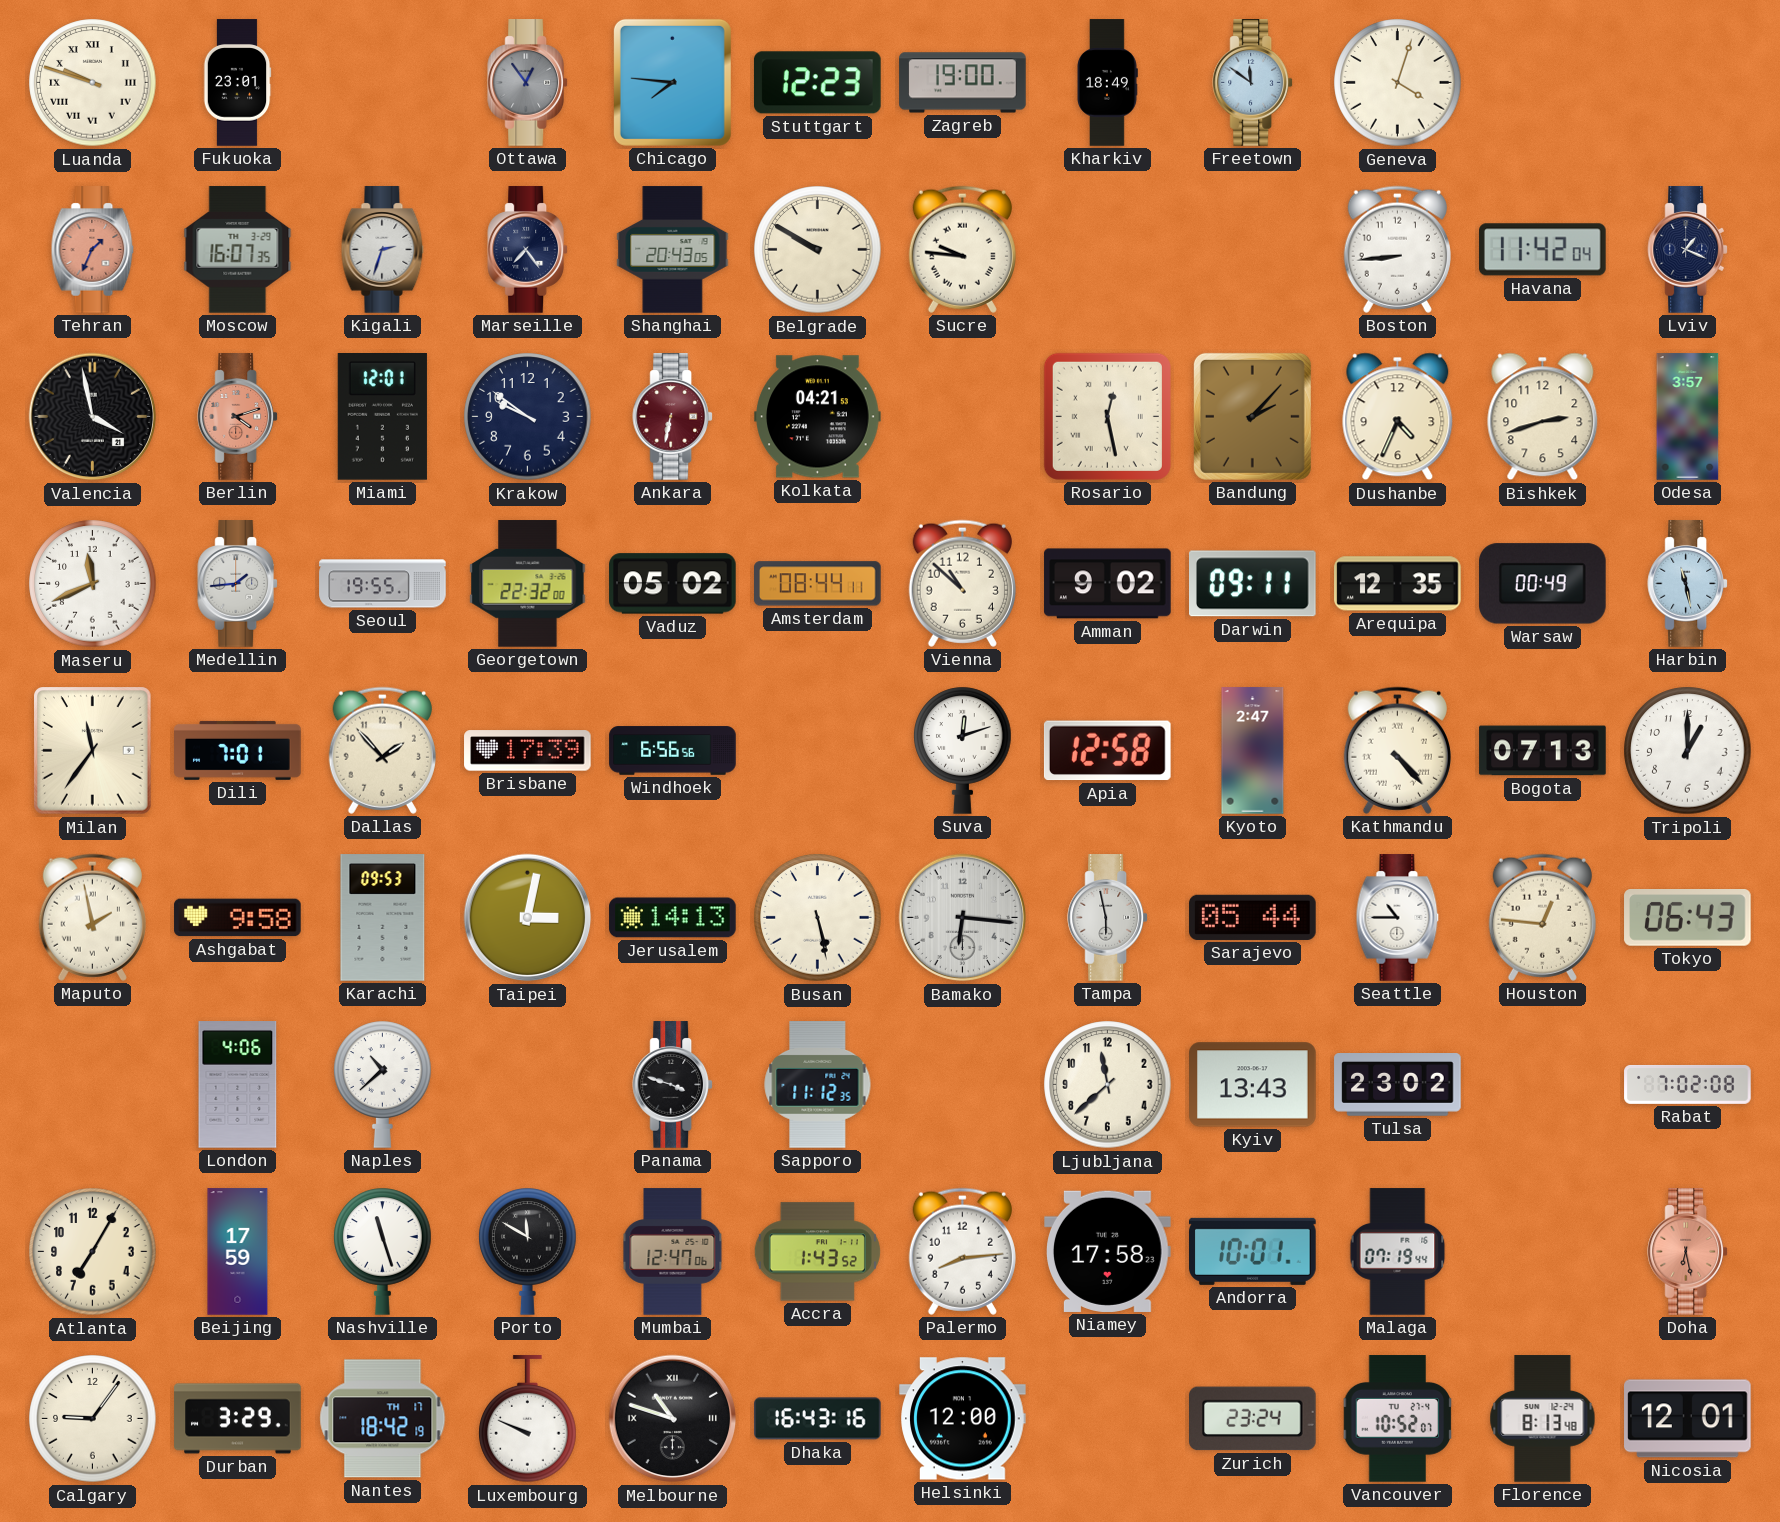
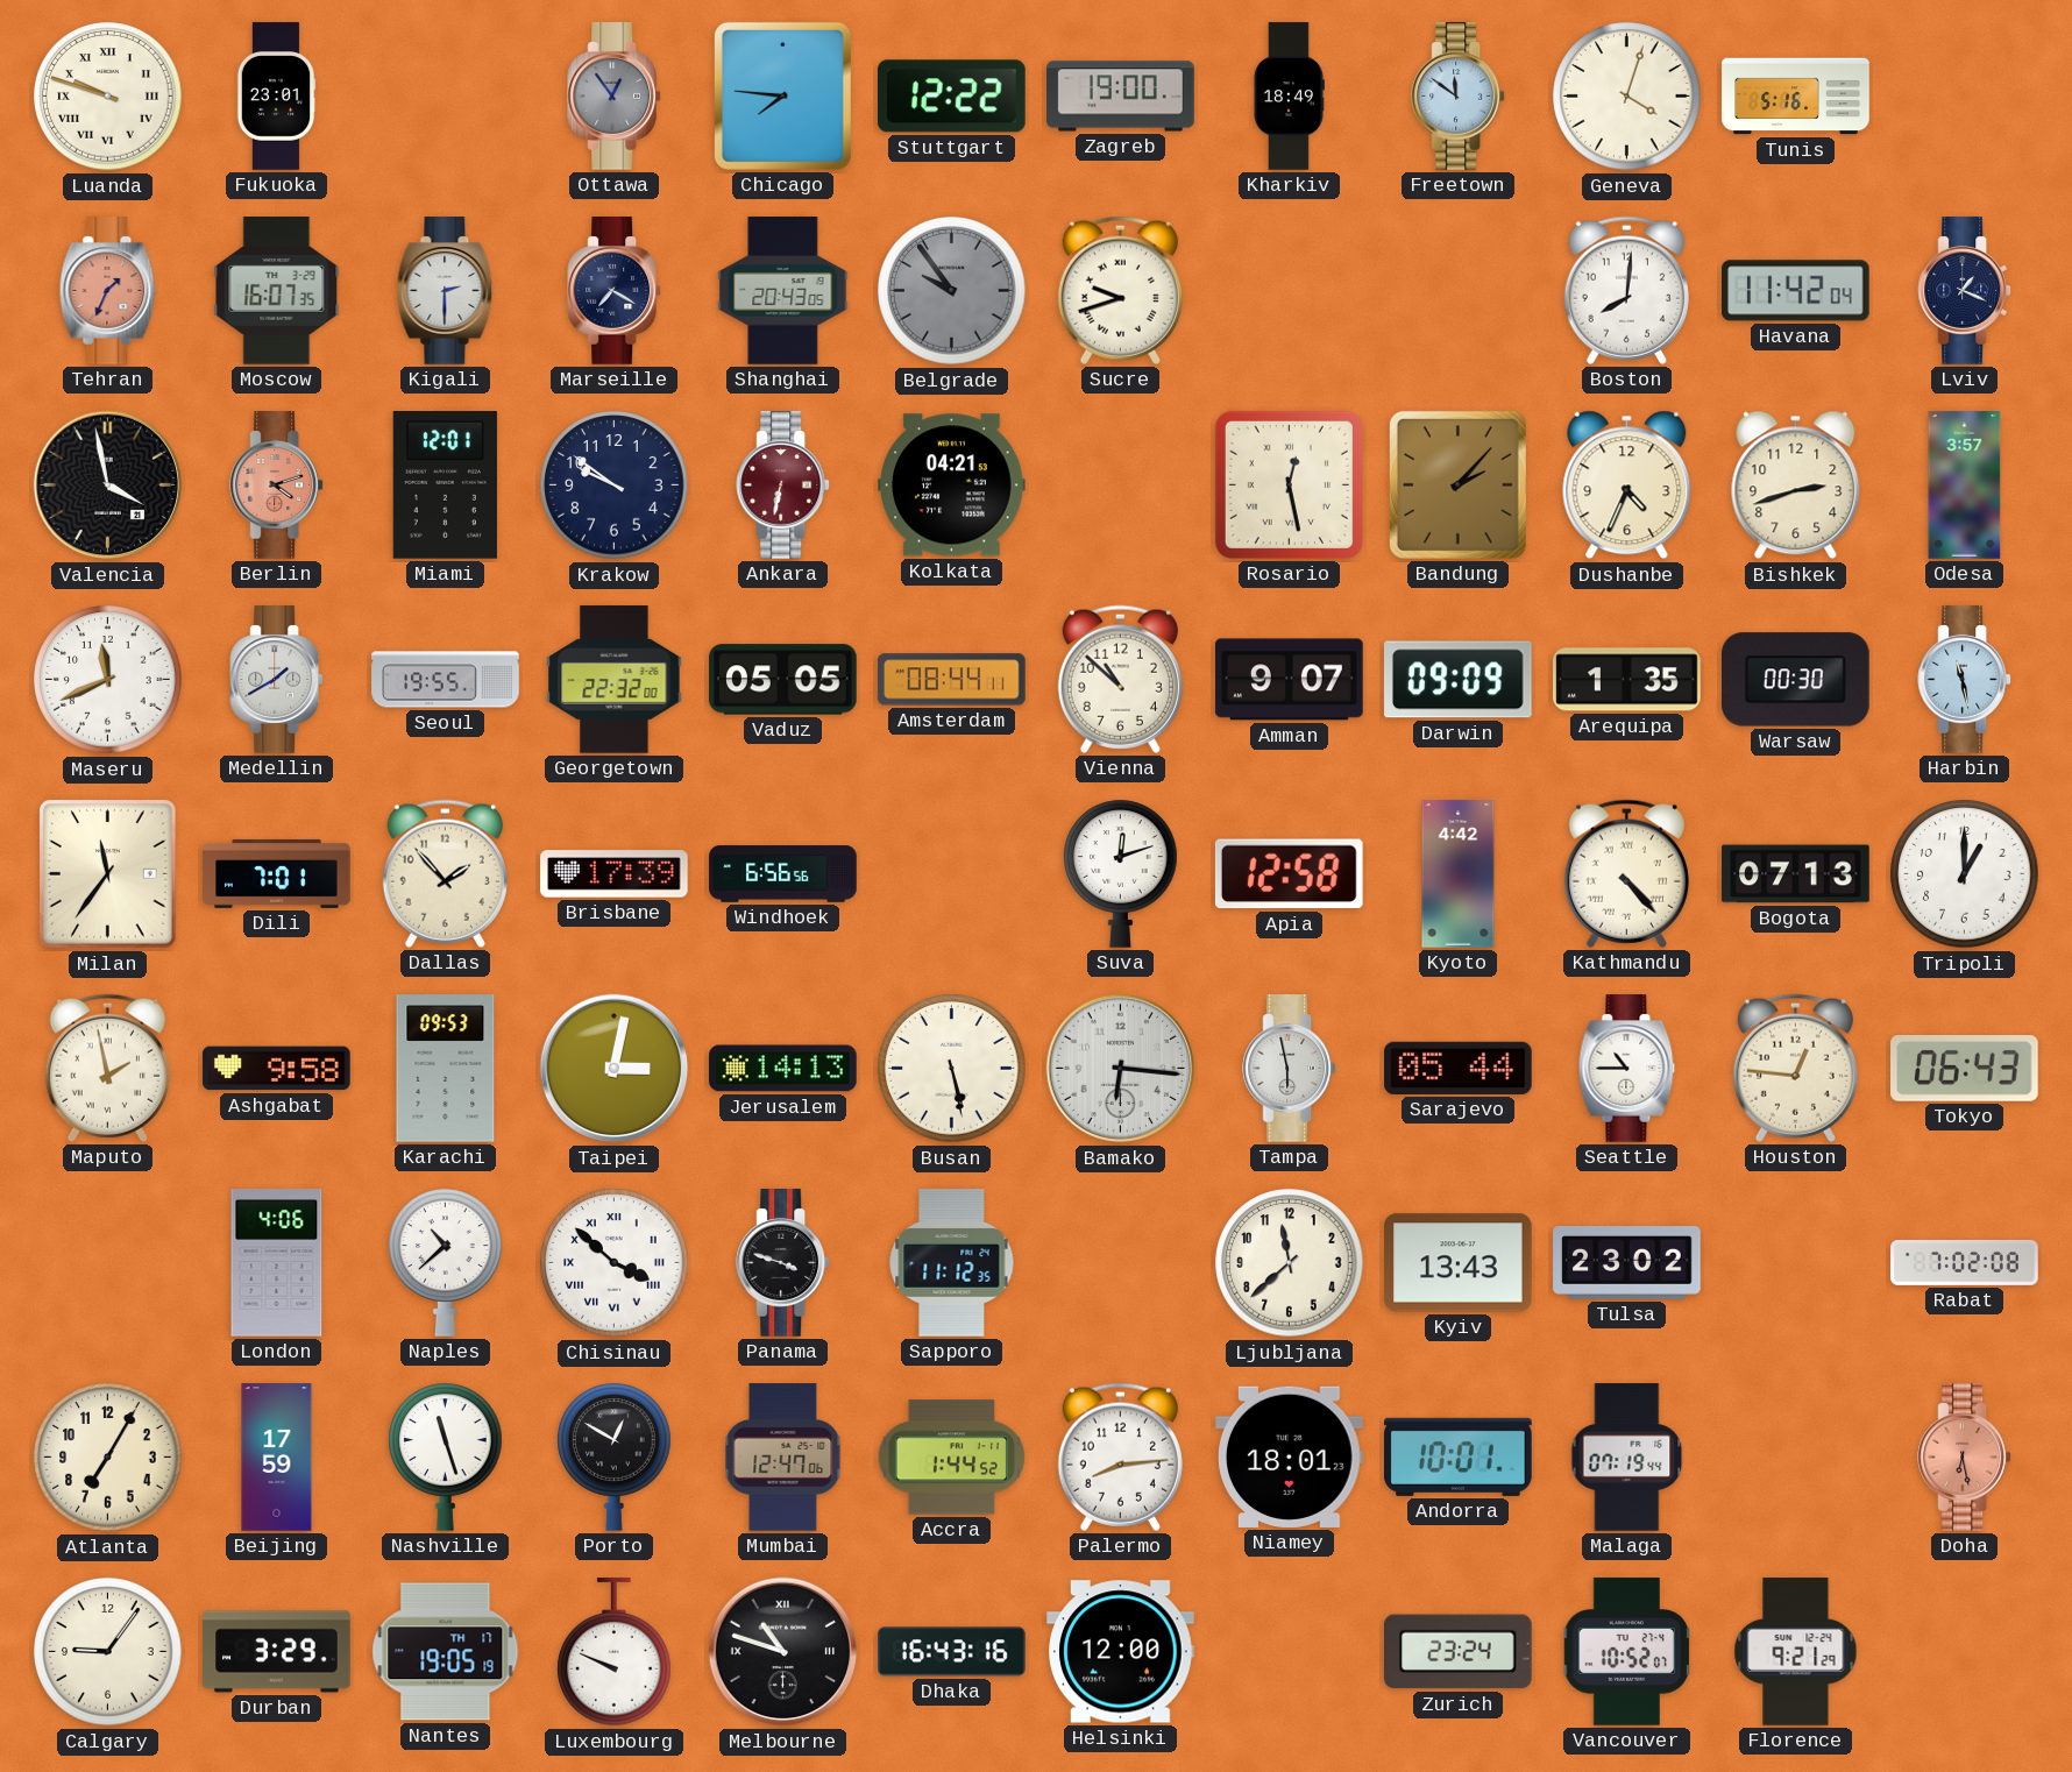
Stuttgart: 12:23 -> 12:22
Tunis: none -> 5:16
Kigali: 2:33 -> 2:30
Marseille: 7:24 -> 7:20
Belgrade: 9:50 -> 9:54
Belgrade dial: cream -> grey
Sucre: 9:46 -> 9:42
Boston: 8:44 -> 8:01
Medellin: 1:44 -> 1:40
Vaduz: 05:02 -> 05:05
Amman: 9:02 -> 9:07
Darwin: 09:11 -> 09:09
Arequipa: 12:35 -> 1:35
Warsaw: 00:49 -> 00:30
Kyoto: 2:47 -> 4:42
Chisinau: none -> 3:52
Porto: 11:50 -> 12:50
Accra: 1:43 -> 1:44
Niamey: 17:58 -> 18:01
Nantes: 18:42 -> 19:05
Florence: 8:13 -> 9:21
Nicosia: 12:01 -> none
